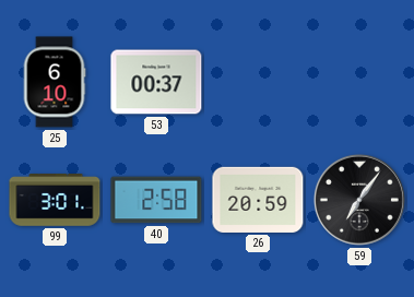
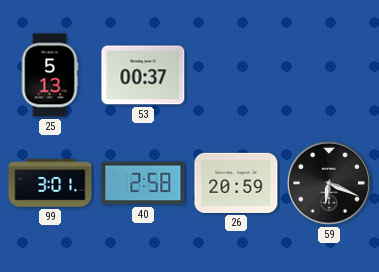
25: 6:10 -> 5:13
59: 7:06 -> 6:19
